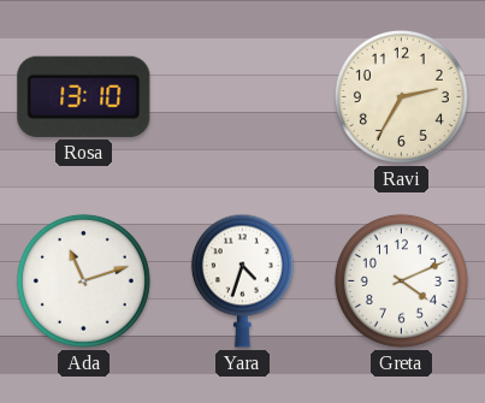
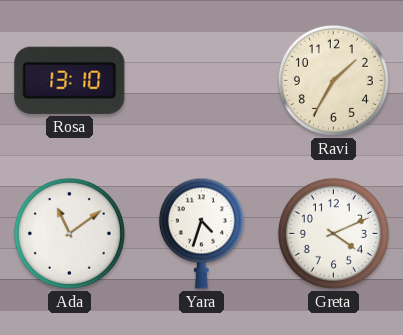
Ravi: 2:35 -> 1:35
Ada: 11:12 -> 11:09
